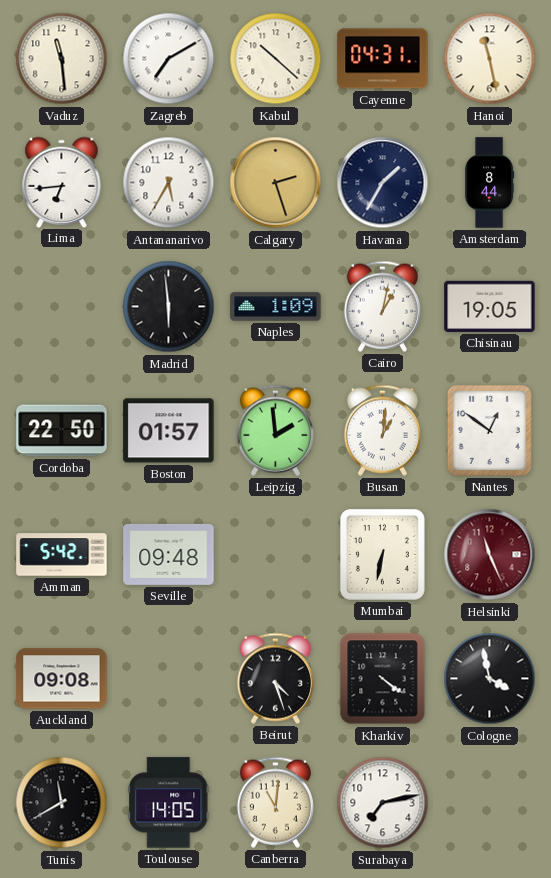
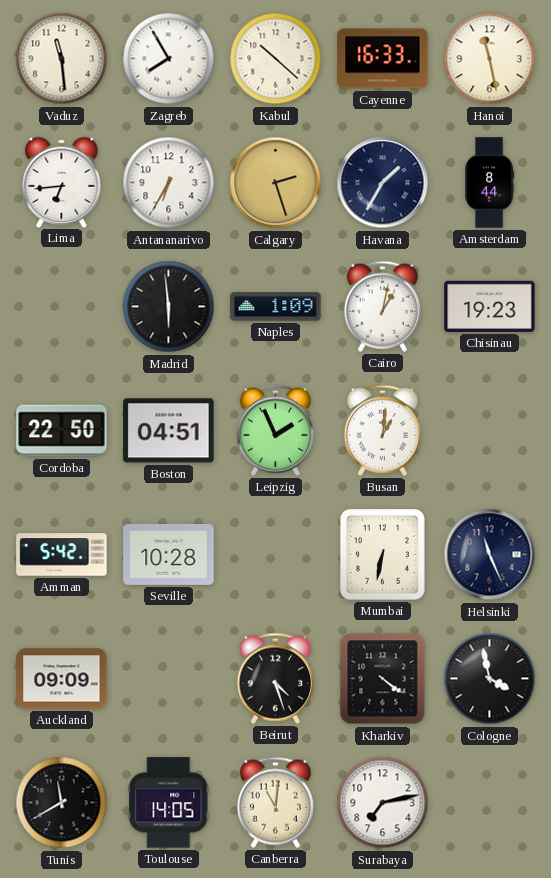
Zagreb: 7:10 -> 7:55
Cayenne: 04:31 -> 16:33
Antananarivo: 5:35 -> 6:35
Chisinau: 19:05 -> 19:23
Boston: 01:57 -> 04:51
Leipzig: 1:59 -> 1:56
Nantes: 12:51 -> none
Seville: 09:48 -> 10:28
Helsinki dial: burgundy -> navy
Auckland: 09:08 -> 09:09
